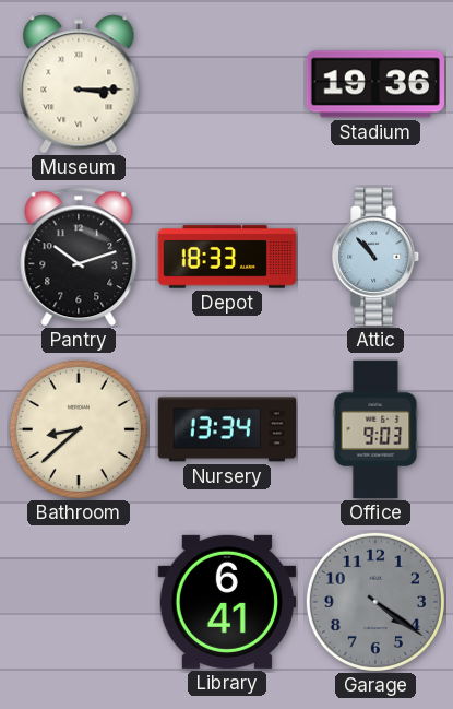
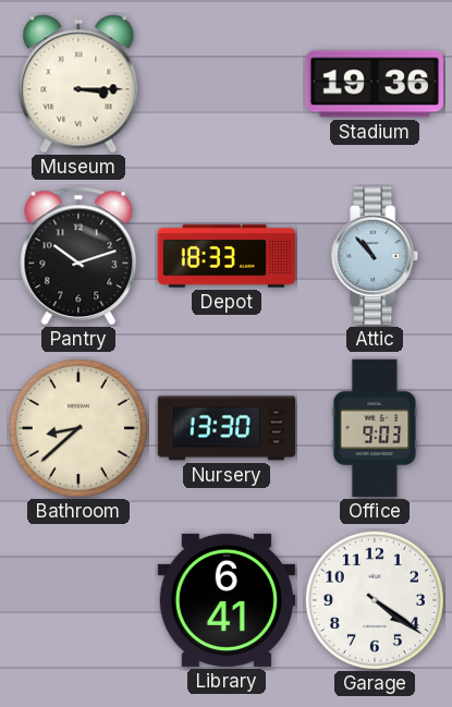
Nursery: 13:34 -> 13:30
Garage dial: grey -> white
